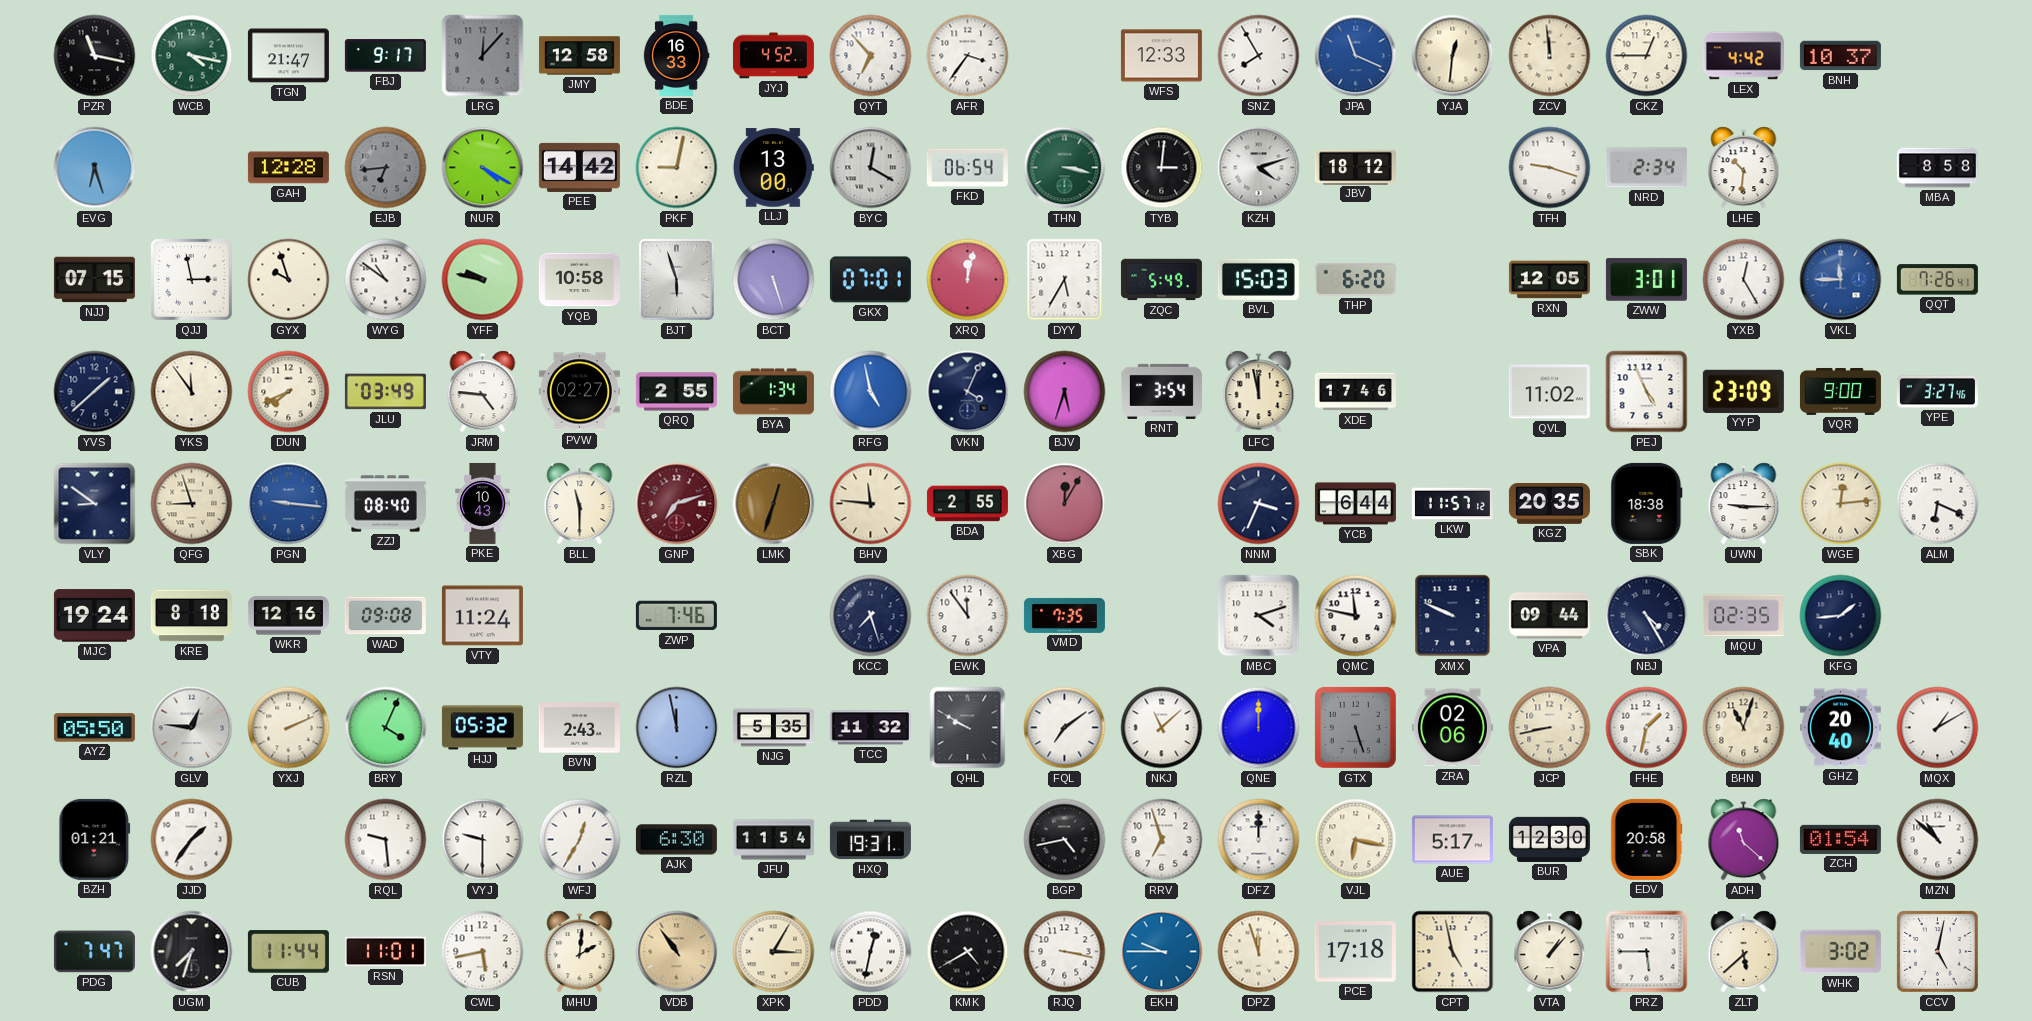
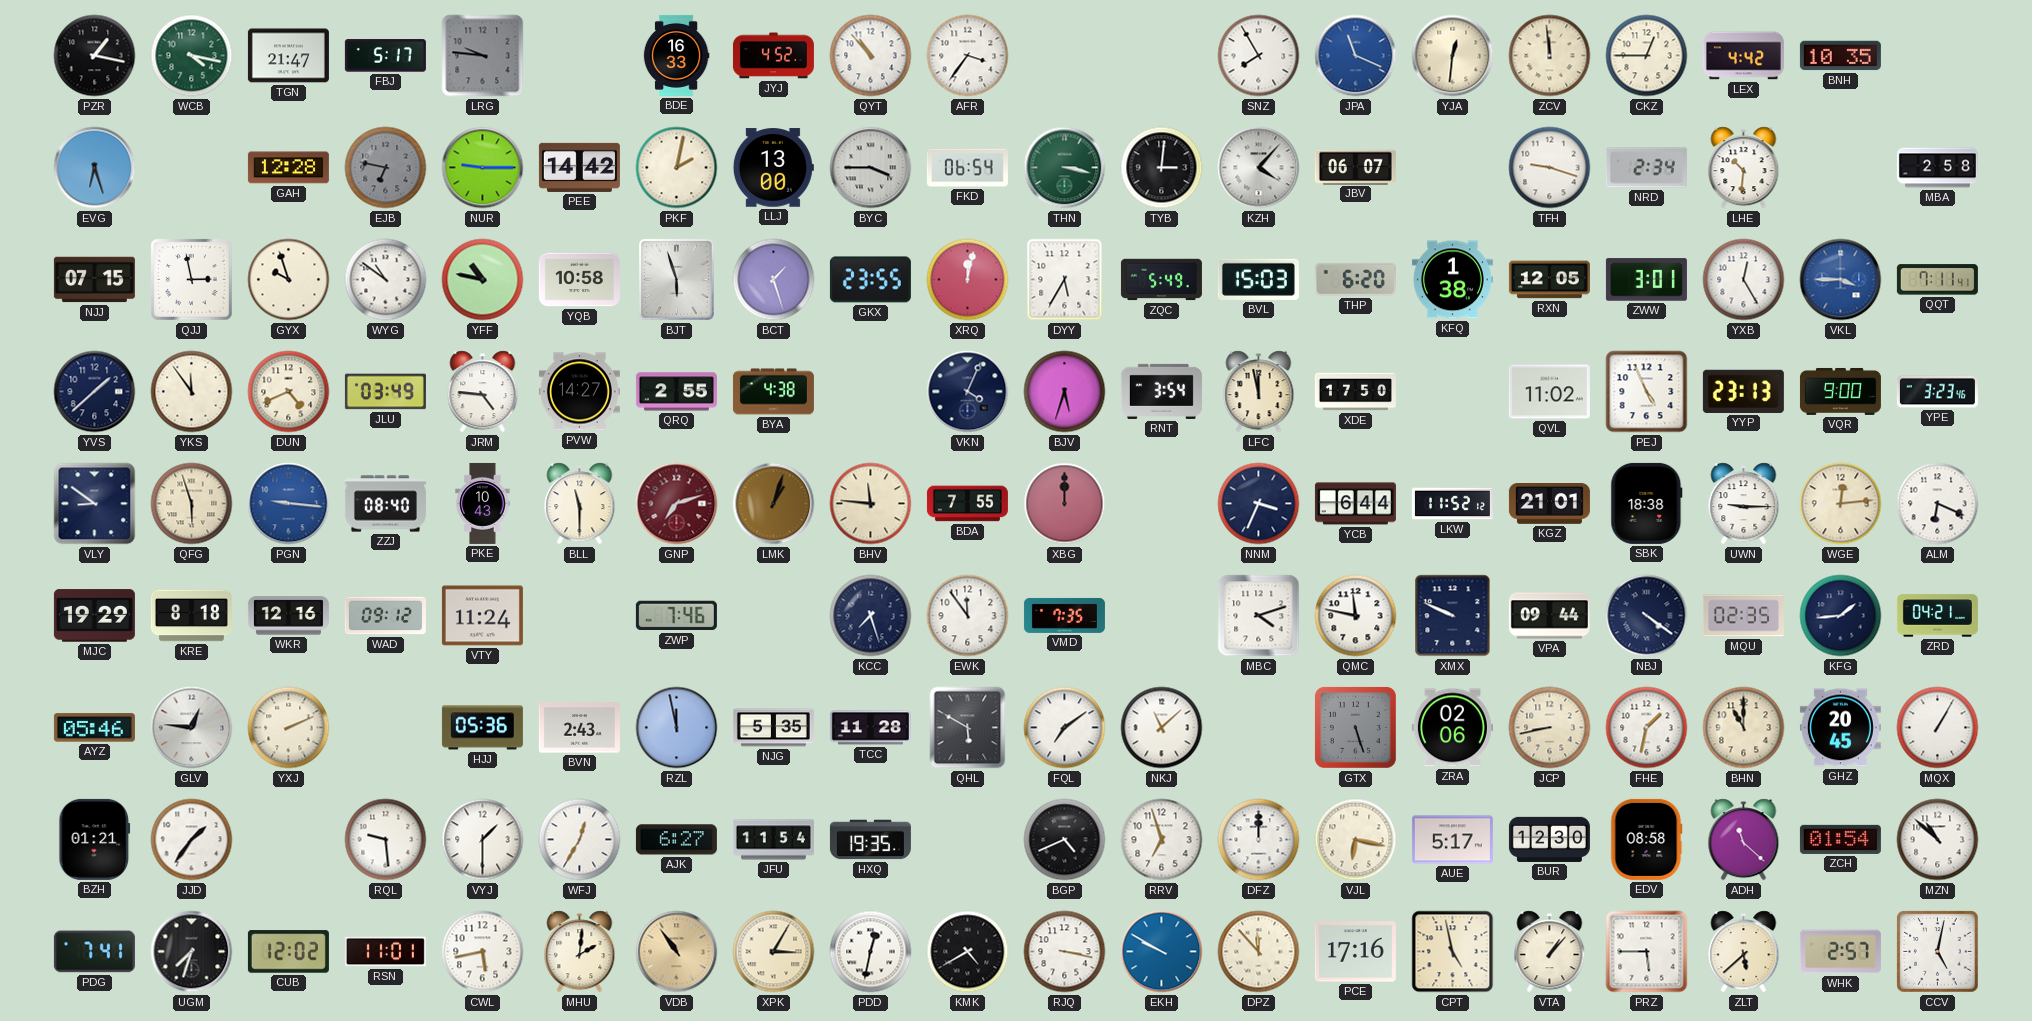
PZR: 11:17 -> 1:17
FBJ: 9:17 -> 5:17
LRG: 12:07 -> 9:46
JMY: 12:58 -> none
QYT: 6:53 -> 10:53
WFS: 12:33 -> none
BNH: 10:37 -> 10:35
EJB: 6:44 -> 6:47
NUR: 4:20 -> 9:15
PKF: 9:02 -> 2:02
BYC: 12:20 -> 3:45
KZH: 4:12 -> 4:07
JBV: 18:12 -> 06:07
MBA: 8:58 -> 2:58
YFF: 9:47 -> 10:47
BCT: 5:27 -> 1:27
GKX: 07:01 -> 23:55
KFQ: none -> 1:38
VKL: 11:45 -> 3:45
QQT: 7:26 -> 7:11
DUN: 7:41 -> 4:41
PVW: 02:27 -> 14:27
BYA: 1:34 -> 4:38
RFG: 4:58 -> none
XDE: 17:46 -> 17:50
YYP: 23:09 -> 23:13
YPE: 3:27 -> 3:23
QFG: 8:57 -> 5:57
LMK: 12:33 -> 1:03
BDA: 2:55 -> 7:55
XBG: 12:05 -> 12:00
LKW: 11:57 -> 11:52
KGZ: 20:35 -> 21:01
MJC: 19:24 -> 19:29
WAD: 09:08 -> 09:12
NBJ: 4:25 -> 4:21
ZRD: none -> 04:21
AYZ: 05:50 -> 05:46
BRY: 4:04 -> none
HJJ: 05:32 -> 05:36
TCC: 11:32 -> 11:28
QHL: 9:50 -> 5:50
QNE: 12:00 -> none
BHN: 11:03 -> 11:00
GHZ: 20:40 -> 20:45
MQX: 1:10 -> 1:05
VYJ: 9:30 -> 1:30
AJK: 6:30 -> 6:27
HXQ: 19:31 -> 19:35
BGP: 4:43 -> 4:41
EDV: 20:58 -> 08:58
PDG: 7:47 -> 7:41
CUB: 11:44 -> 12:02
EKH: 9:45 -> 9:50
DPZ: 11:57 -> 11:53
PCE: 17:18 -> 17:16
WHK: 3:02 -> 2:57
